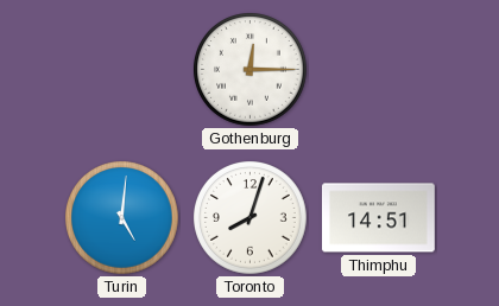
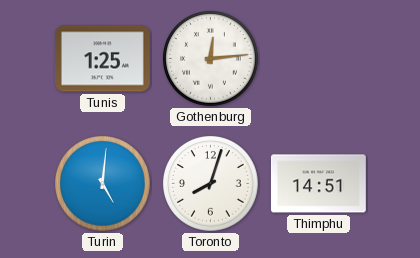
Tunis: none -> 1:25
Gothenburg: 12:15 -> 12:14
